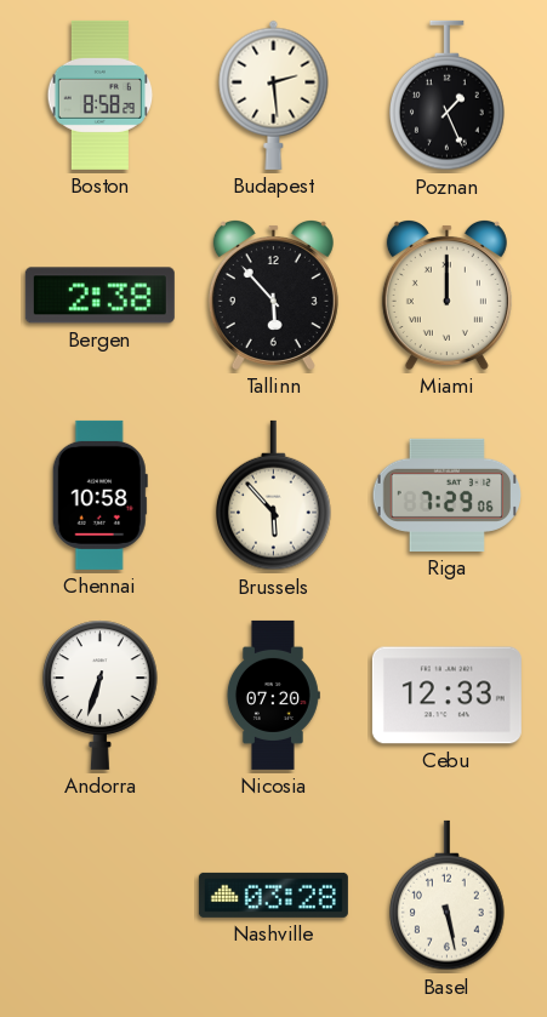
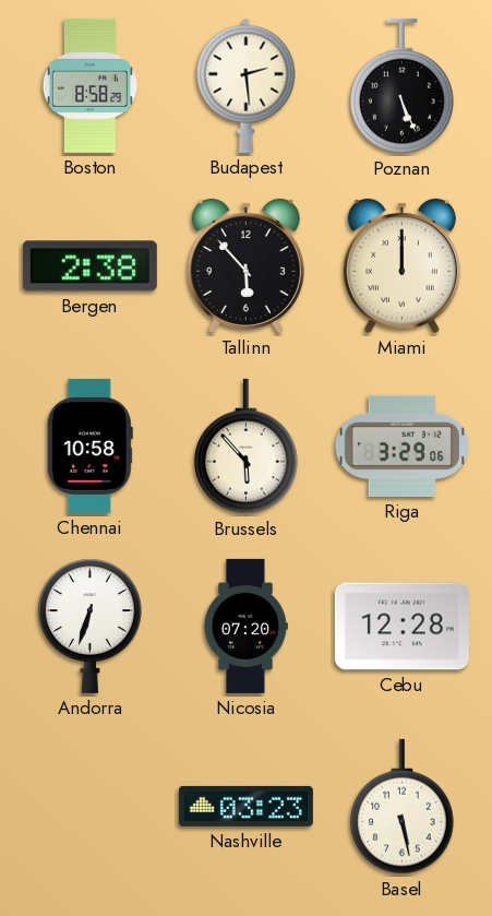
Poznan: 1:26 -> 5:26
Riga: 7:29 -> 3:29
Cebu: 12:33 -> 12:28
Nashville: 03:28 -> 03:23
